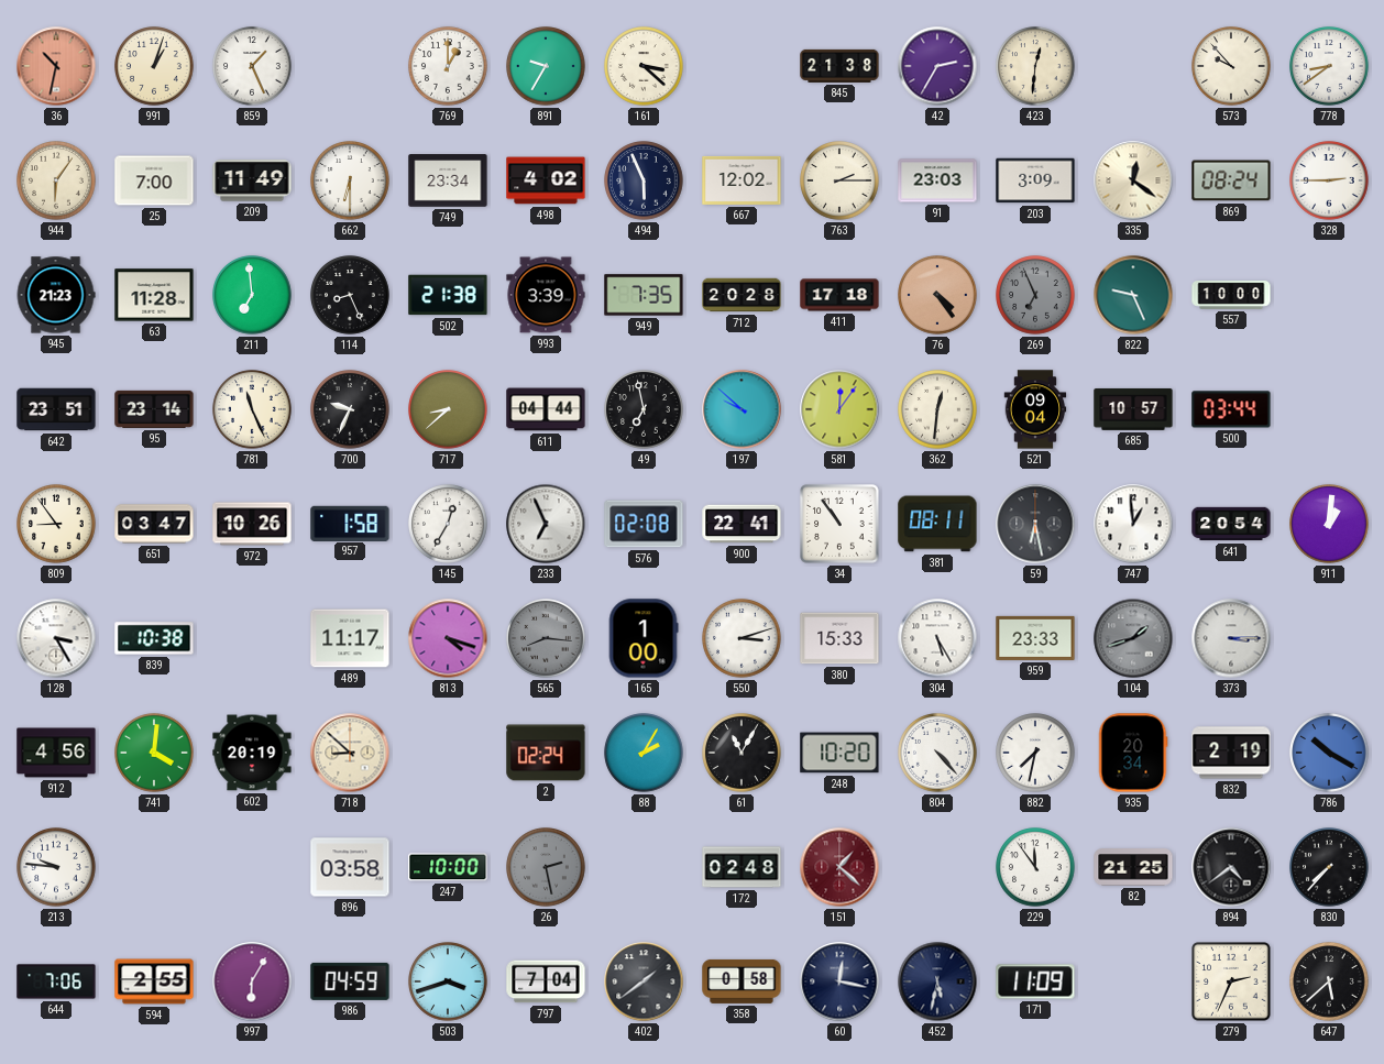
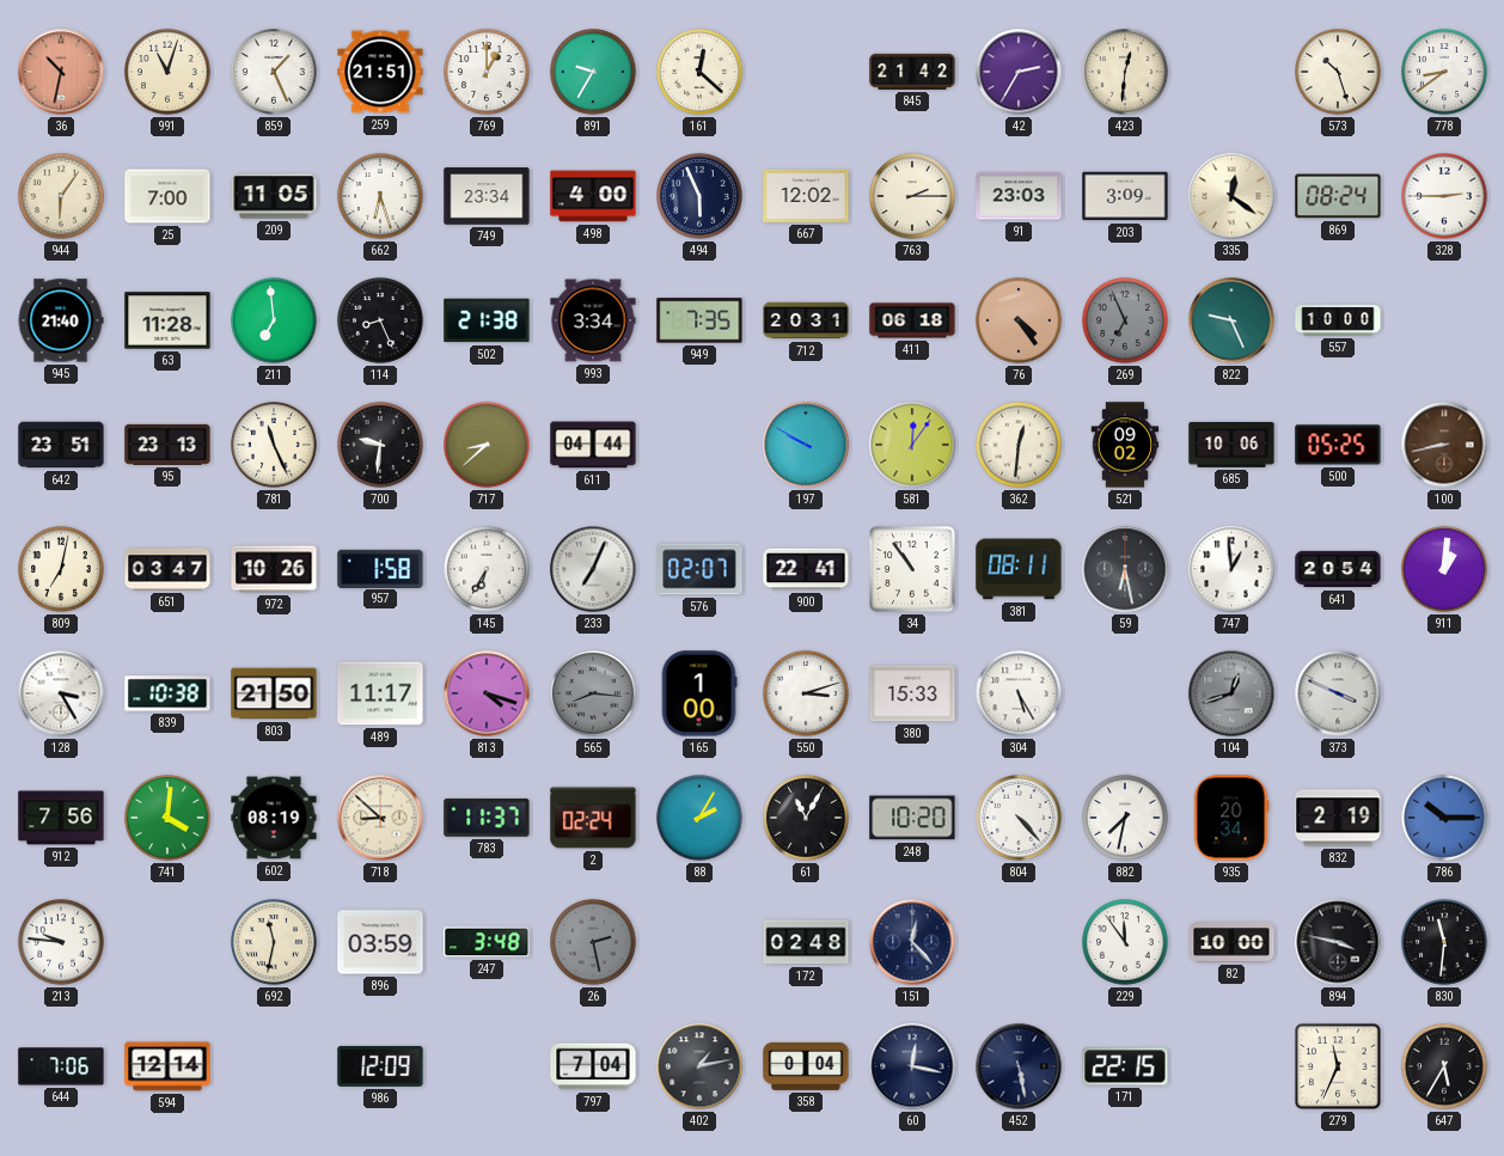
991: 1:03 -> 11:03
259: none -> 21:51
161: 3:22 -> 12:22
845: 21:38 -> 21:42
573: 9:53 -> 10:27
209: 11:49 -> 11:05
662: 6:30 -> 6:27
498: 4:02 -> 4:00
945: 21:23 -> 21:40
993: 3:39 -> 3:34
712: 20:28 -> 20:31
411: 17:18 -> 06:18
95: 23:14 -> 23:13
700: 9:34 -> 9:31
49: 6:58 -> none
197: 9:52 -> 9:50
521: 09:04 -> 09:02
685: 10:57 -> 10:06
500: 03:44 -> 05:25
100: none -> 8:43
809: 8:54 -> 7:02
145: 12:35 -> 6:35
233: 6:56 -> 7:04
576: 02:08 -> 02:07
803: none -> 21:50
959: 23:33 -> none
104: 1:42 -> 12:42
373: 3:15 -> 3:49
912: 4:56 -> 7:56
602: 20:19 -> 08:19
783: none -> 11:37
786: 10:20 -> 10:15
692: none -> 11:32
896: 03:58 -> 03:59
247: 10:00 -> 3:48
151: 1:22 -> 12:23
151 dial: burgundy -> navy
82: 21:25 -> 10:00
894: 4:39 -> 3:47
830: 7:37 -> 11:31
594: 2:55 -> 12:14
997: 6:05 -> none
986: 04:59 -> 12:09
503: 3:42 -> none
402: 1:39 -> 1:13
358: 0:58 -> 0:04
452: 5:32 -> 5:28
171: 11:09 -> 22:15
279: 2:34 -> 11:34
647: 5:38 -> 5:35
